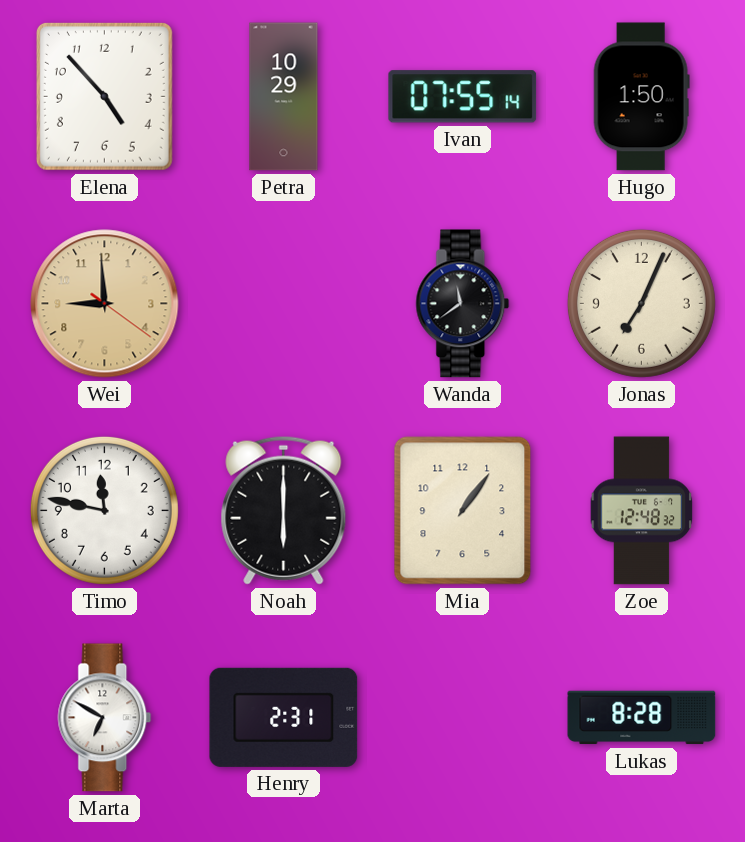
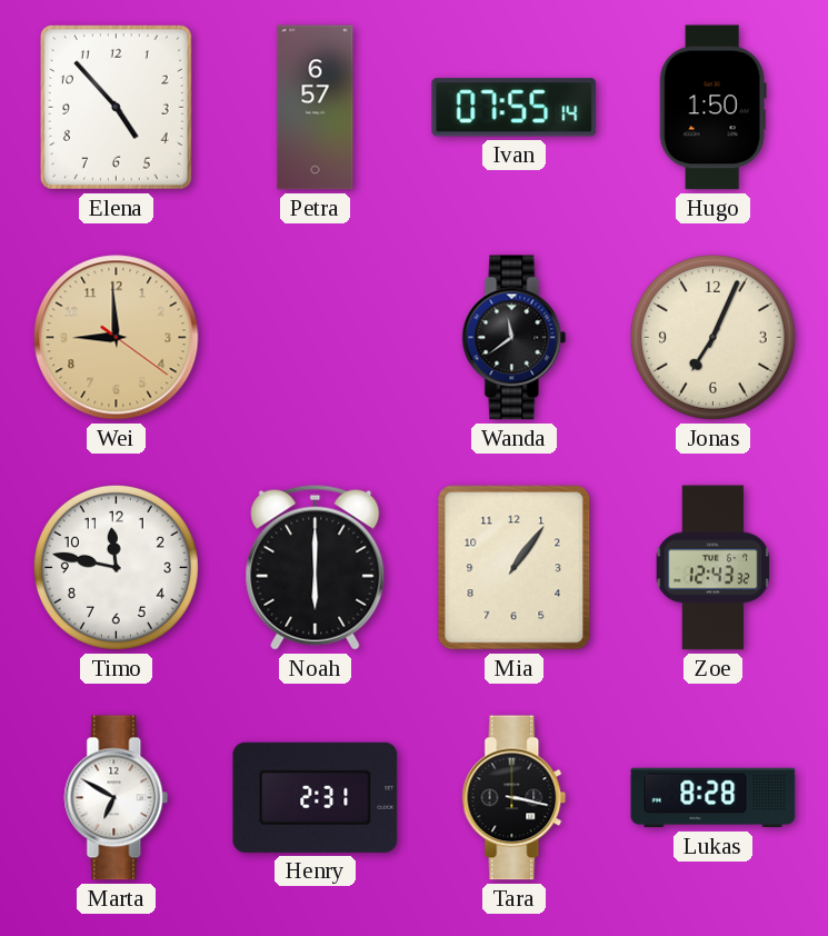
Petra: 10:29 -> 6:57
Zoe: 12:48 -> 12:43
Tara: none -> 3:17
